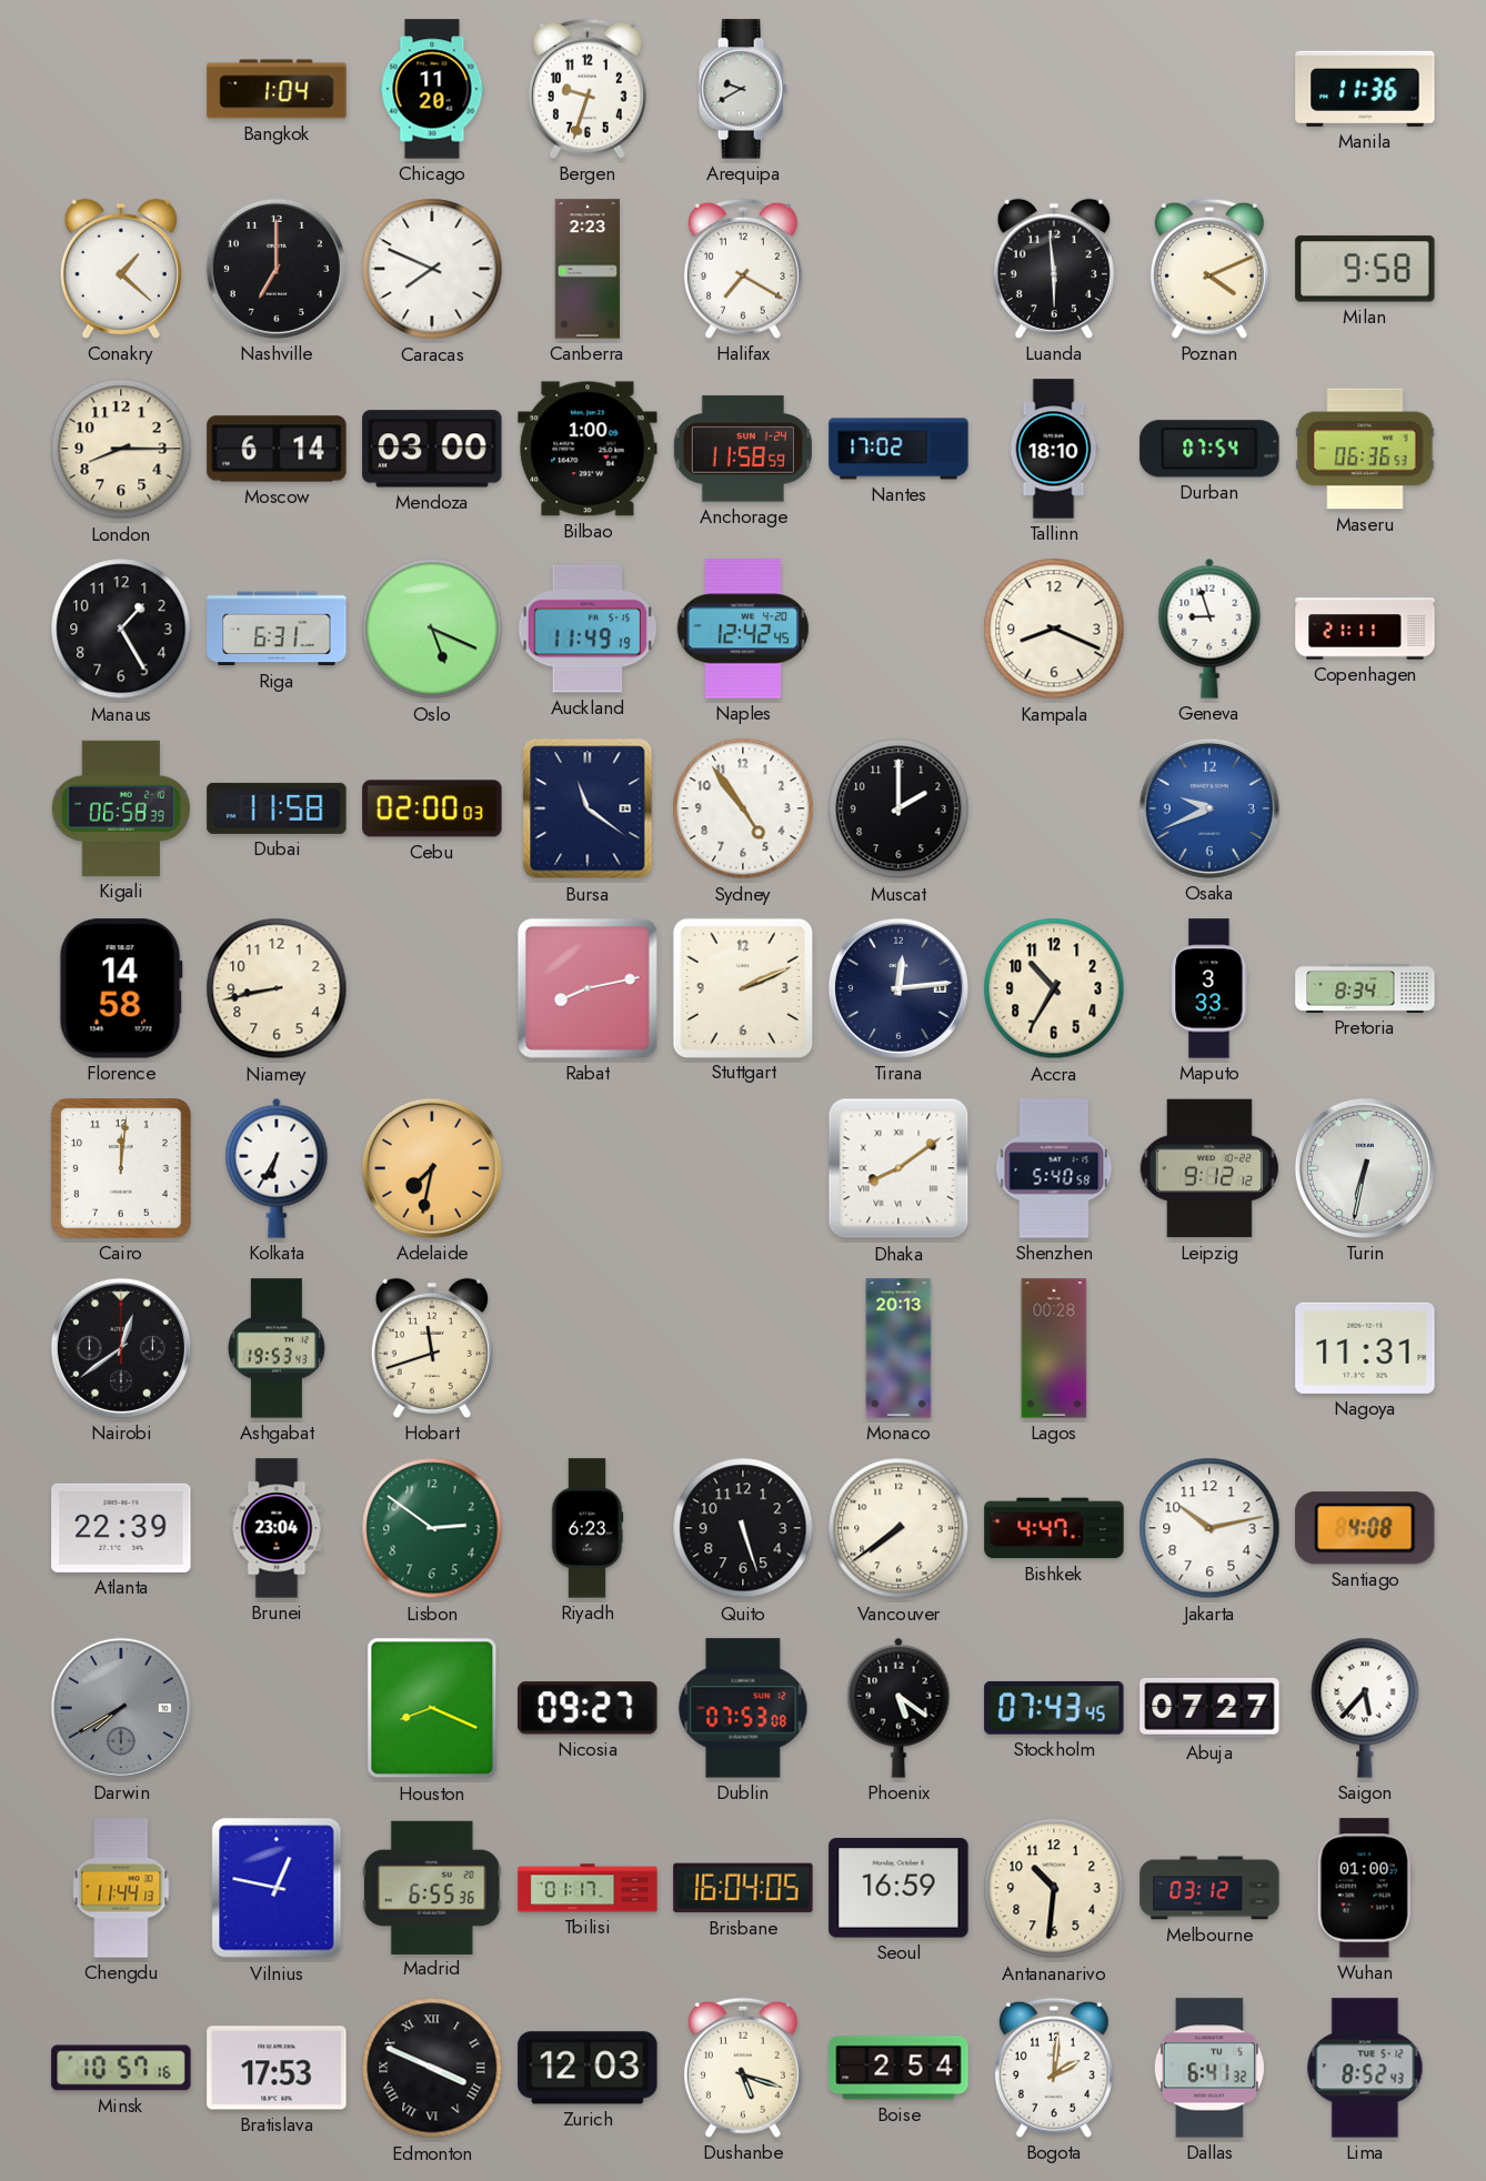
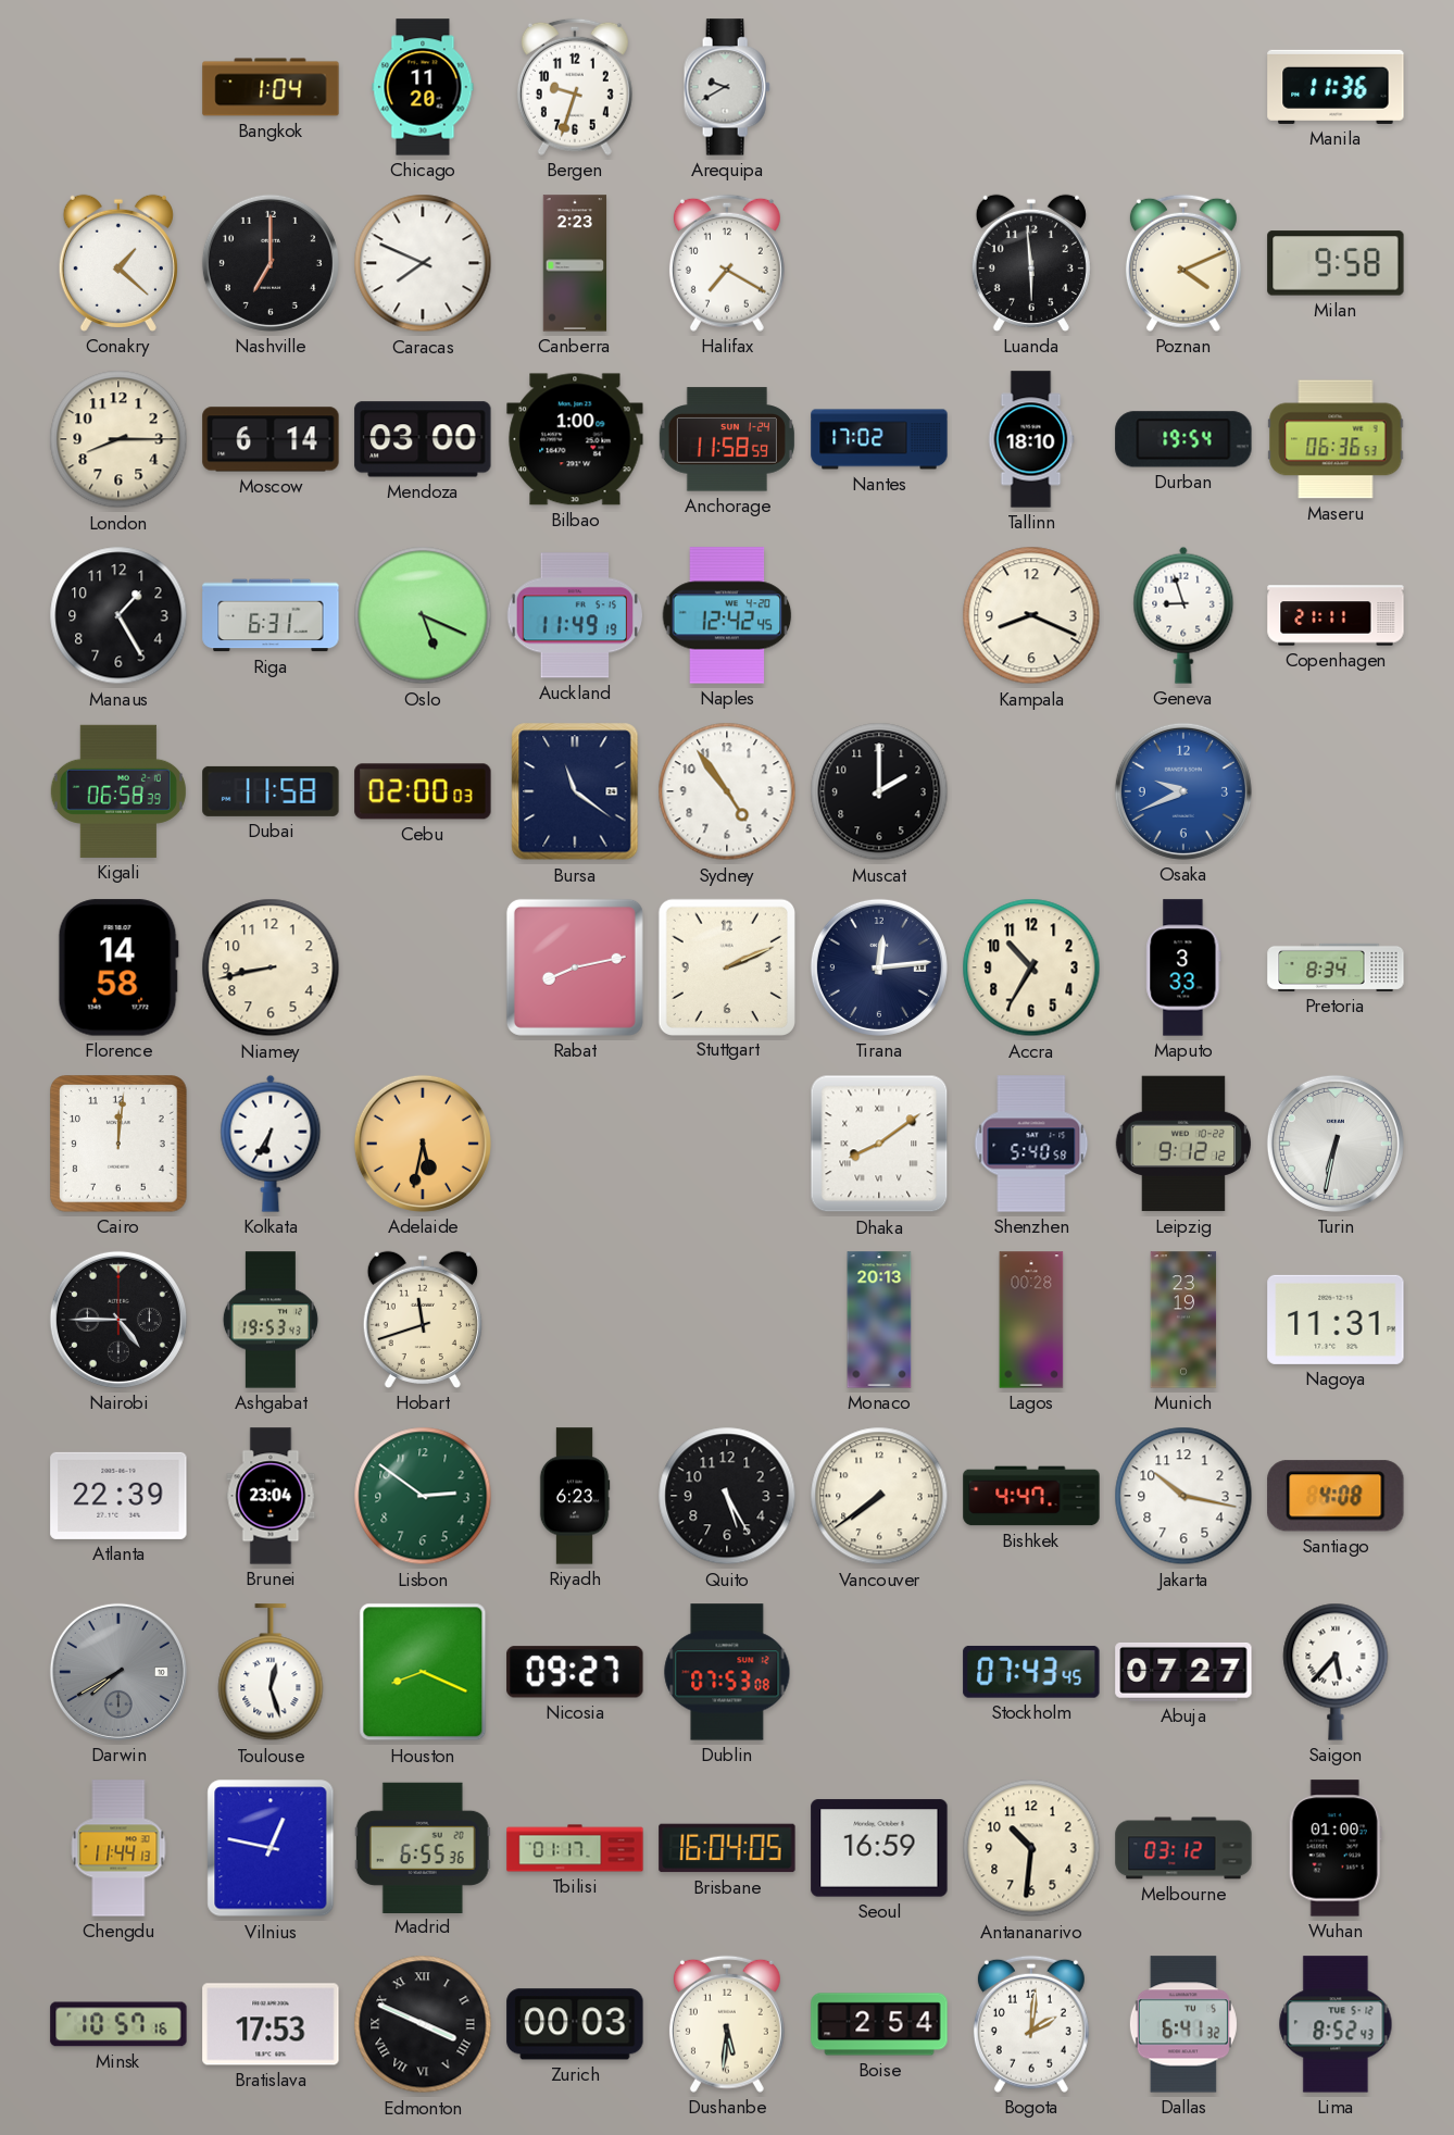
Durban: 07:54 -> 19:54
Adelaide: 7:32 -> 5:32
Nairobi: 12:39 -> 4:45
Munich: none -> 23:19
Quito: 5:27 -> 5:25
Jakarta: 10:13 -> 10:17
Toulouse: none -> 12:27
Phoenix: 5:21 -> none
Zurich: 12:03 -> 00:03
Dushanbe: 5:18 -> 5:31
